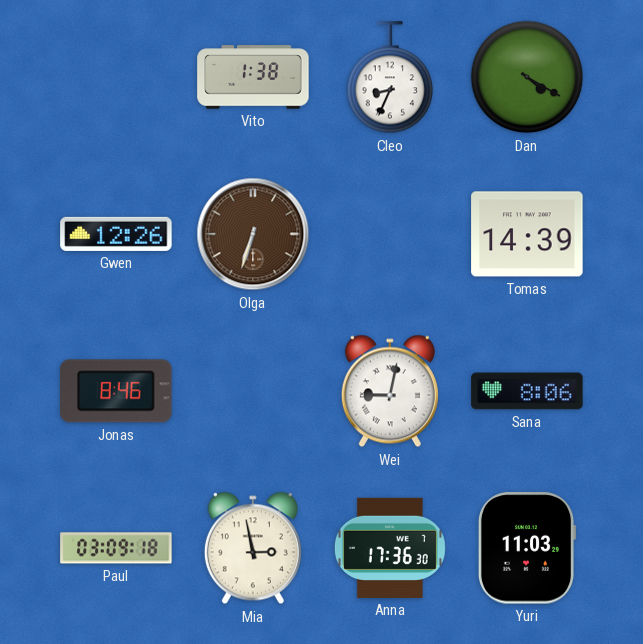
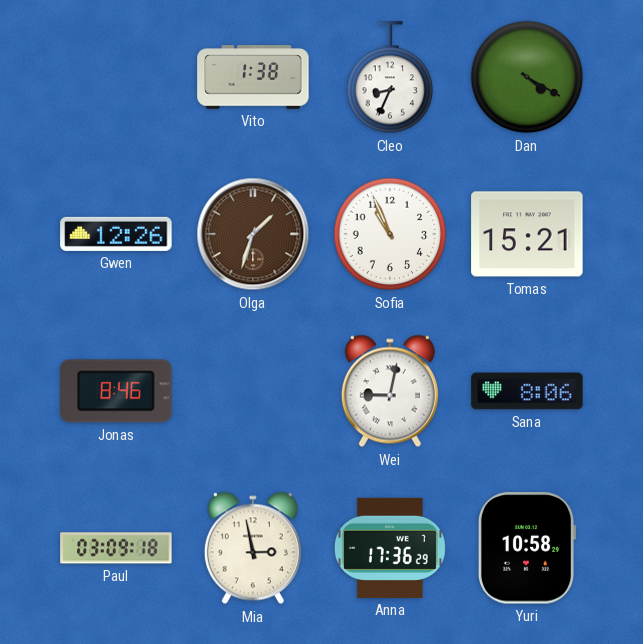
Olga: 6:33 -> 1:33
Sofia: none -> 10:56
Tomas: 14:39 -> 15:21
Anna: 17:36:30 -> 17:36:29
Yuri: 11:03 -> 10:58
